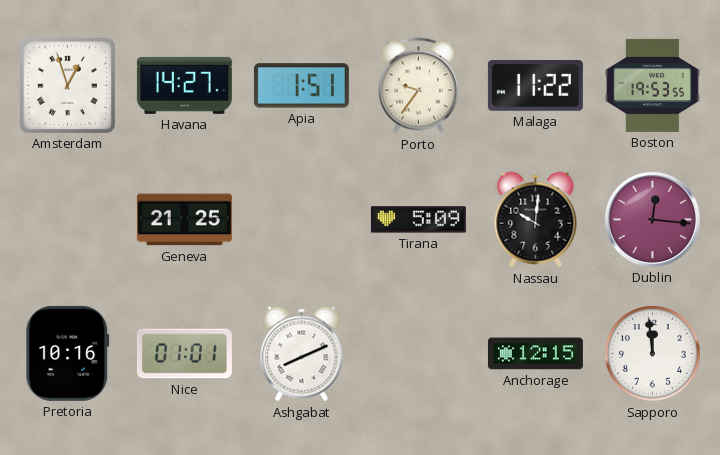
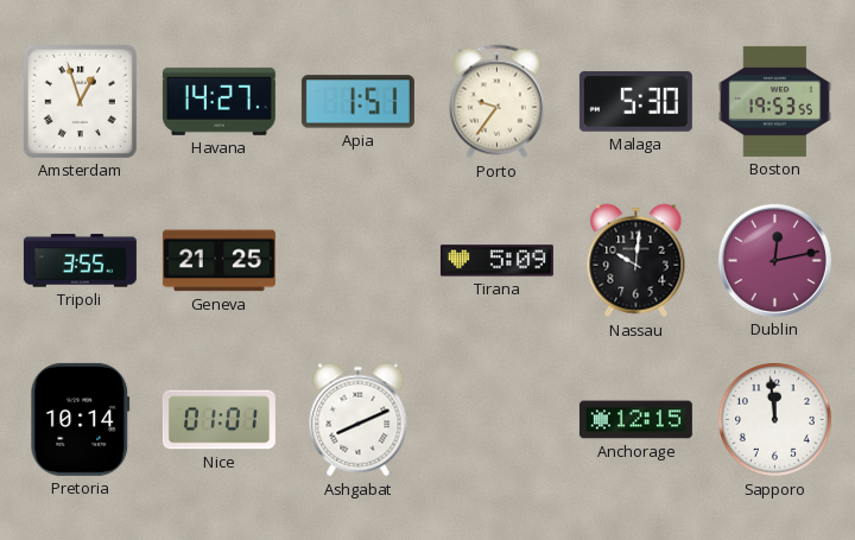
Malaga: 11:22 -> 5:30
Tripoli: none -> 3:55
Dublin: 12:16 -> 12:13
Pretoria: 10:16 -> 10:14
